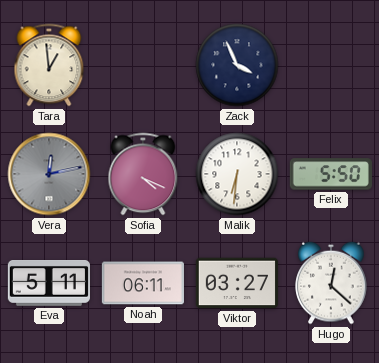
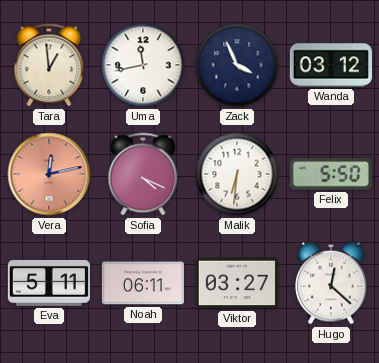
Uma: none -> 11:43
Wanda: none -> 03:12
Vera dial: grey -> salmon
